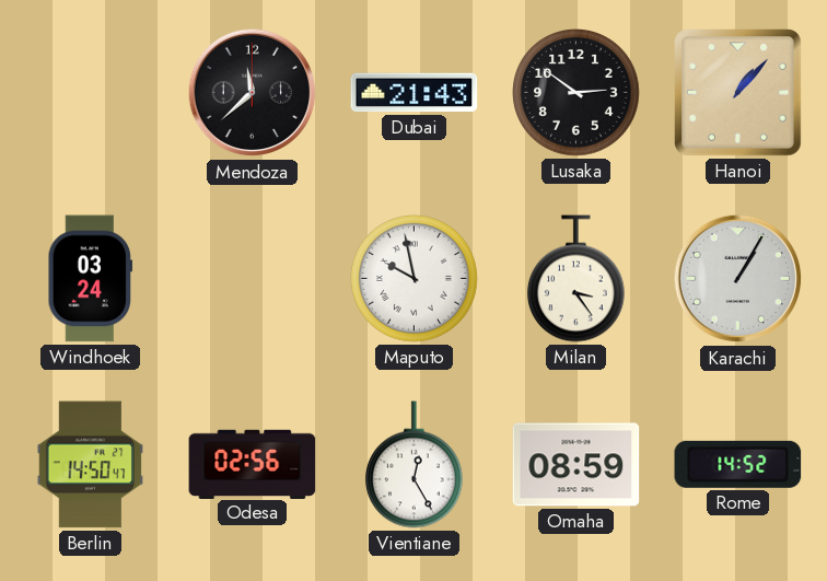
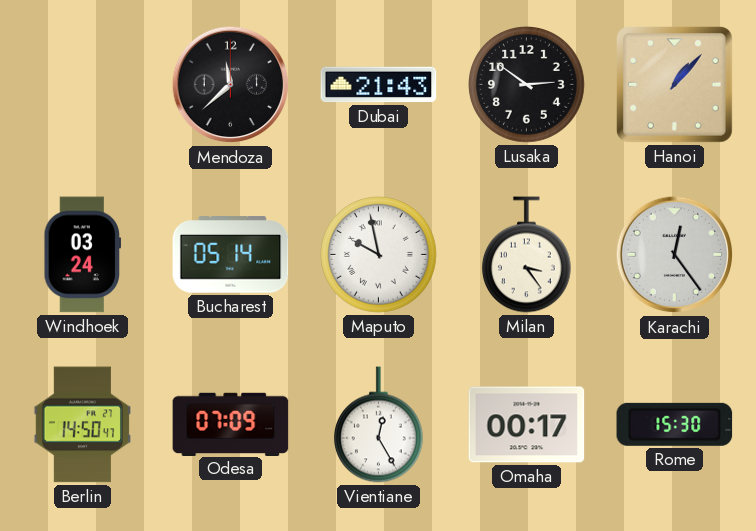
Bucharest: none -> 05:14
Karachi: 1:05 -> 12:24
Odesa: 02:56 -> 07:09
Omaha: 08:59 -> 00:17
Rome: 14:52 -> 15:30
